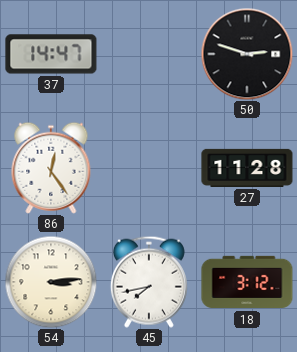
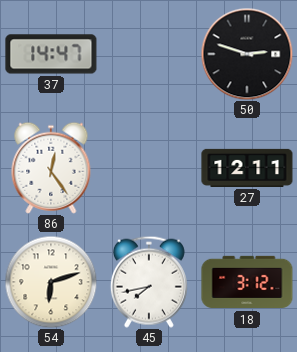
27: 11:28 -> 12:11
54: 3:14 -> 6:12
